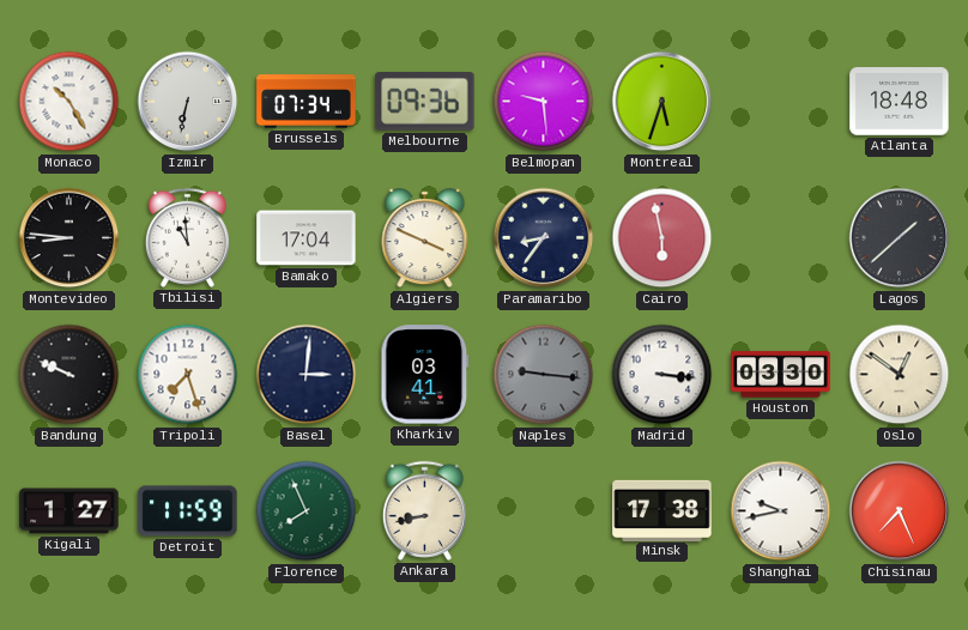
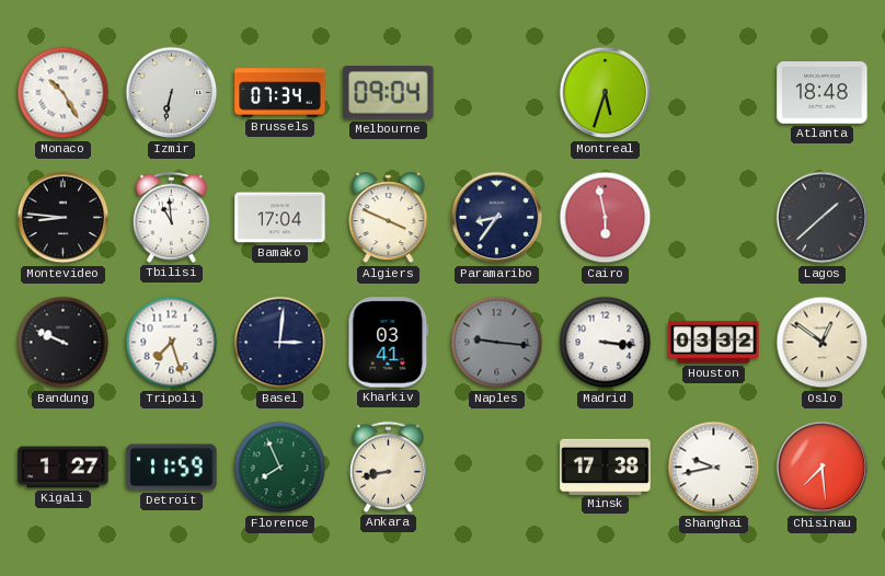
Melbourne: 09:36 -> 09:04
Belmopan: 9:29 -> none
Houston: 03:30 -> 03:32
Chisinau: 7:26 -> 7:29
